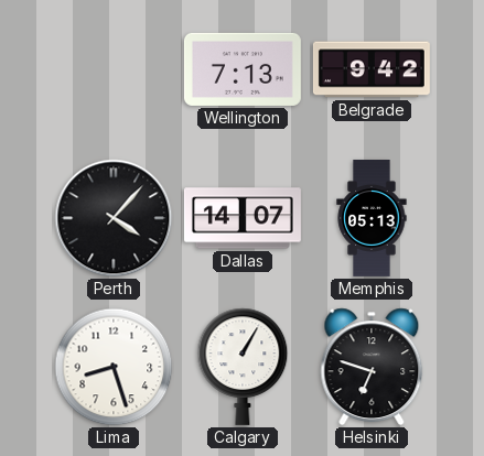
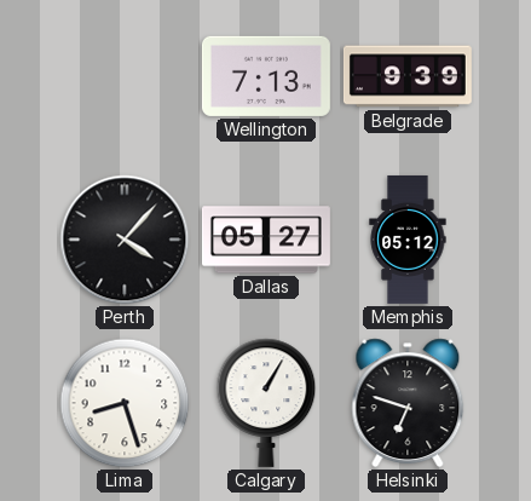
Belgrade: 9:42 -> 9:39
Dallas: 14:07 -> 05:27
Memphis: 05:13 -> 05:12
